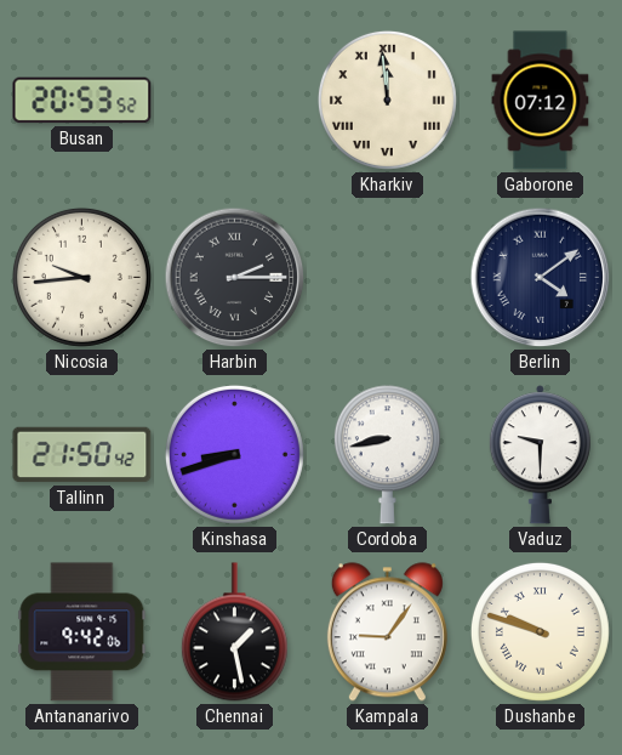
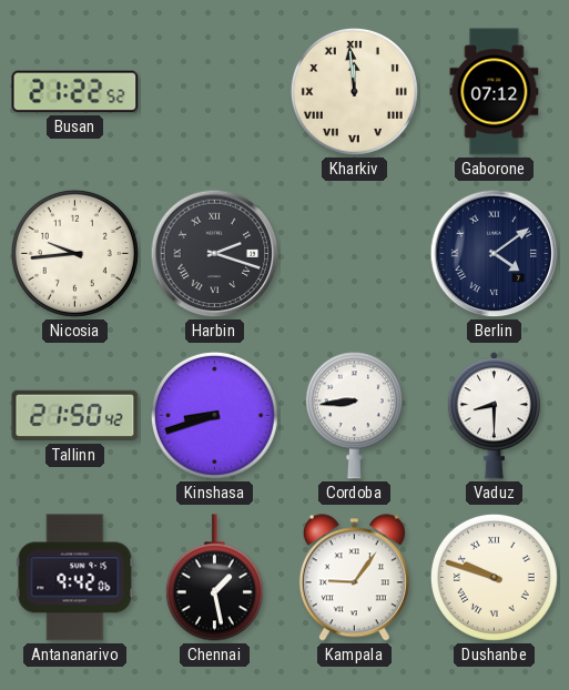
Busan: 20:53 -> 21:22
Harbin: 2:15 -> 2:18
Cordoba: 8:43 -> 8:44
Vaduz: 9:30 -> 8:30
